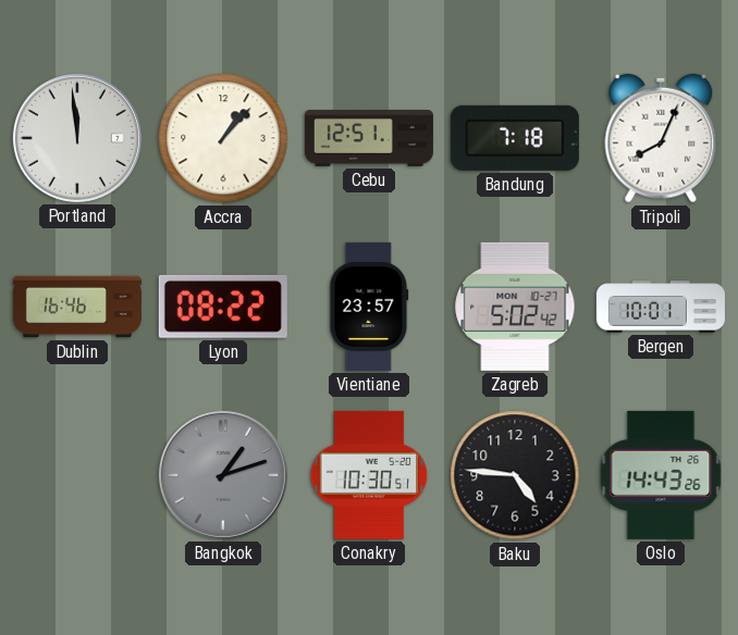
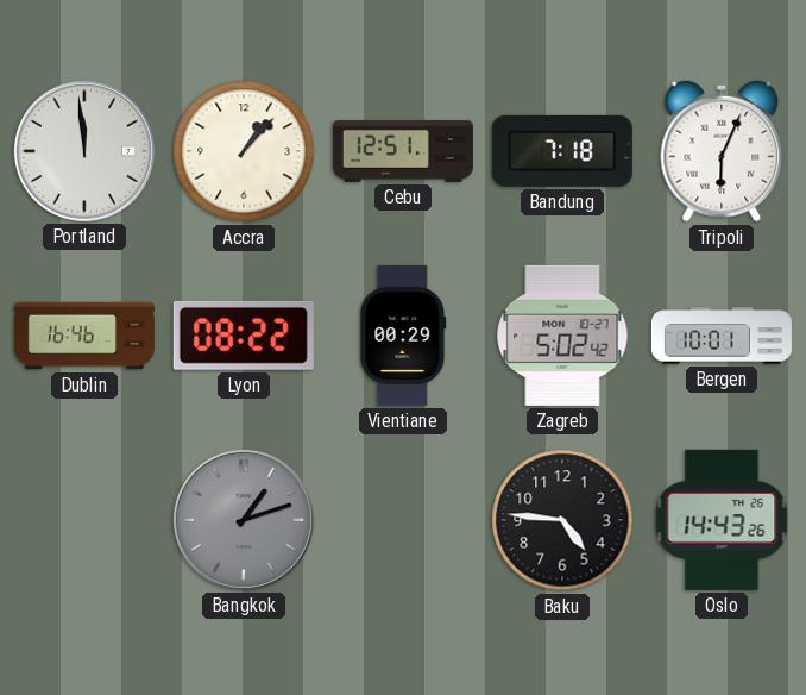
Tripoli: 8:04 -> 6:04
Vientiane: 23:57 -> 00:29
Conakry: 10:30 -> none
